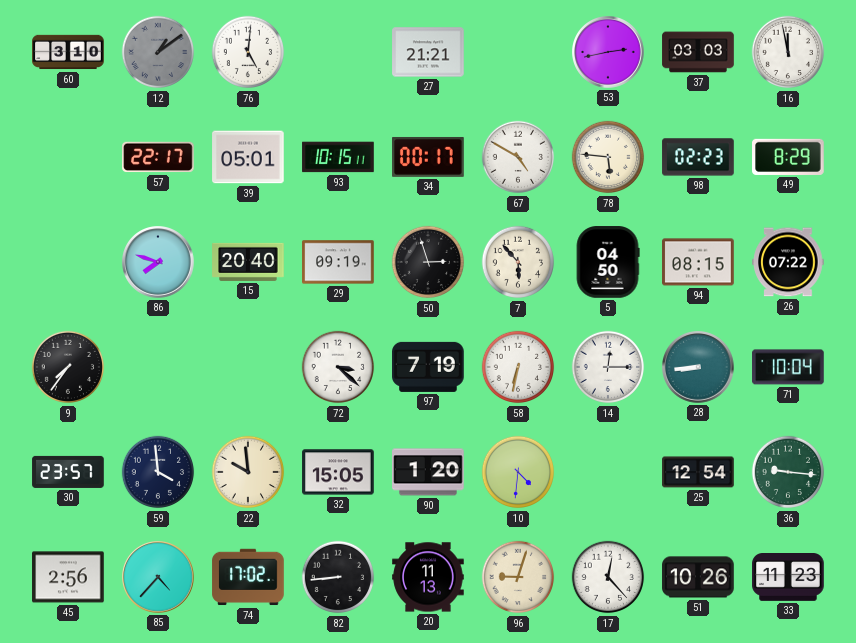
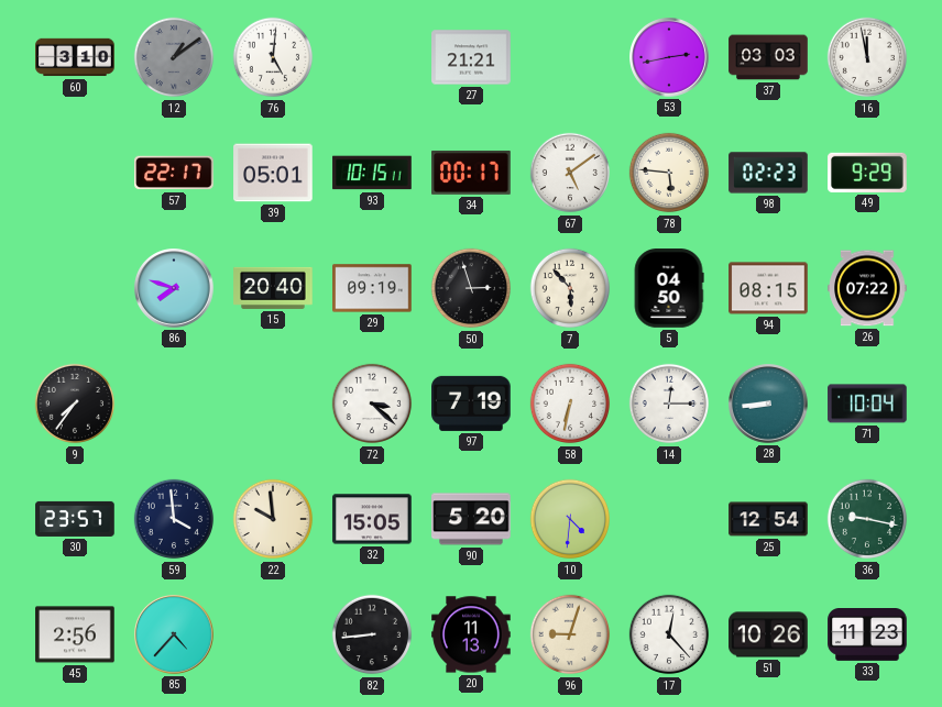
67: 4:50 -> 5:09
49: 8:29 -> 9:29
90: 1:20 -> 5:20
36: 9:16 -> 9:17
74: 17:02 -> none
